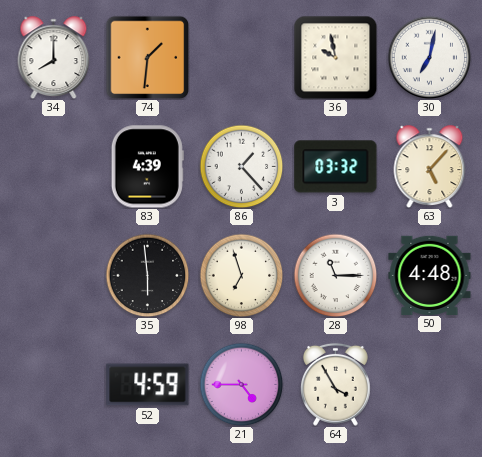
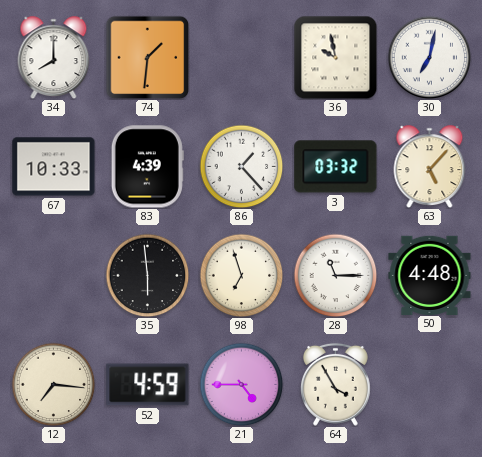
67: none -> 10:33
12: none -> 7:16
